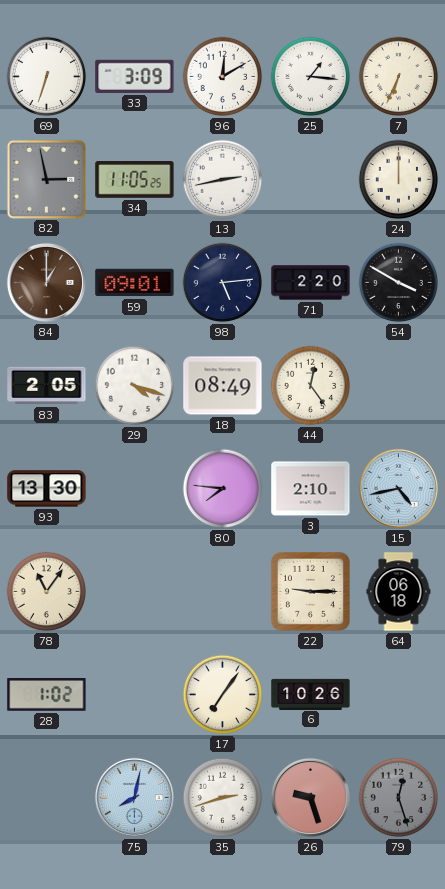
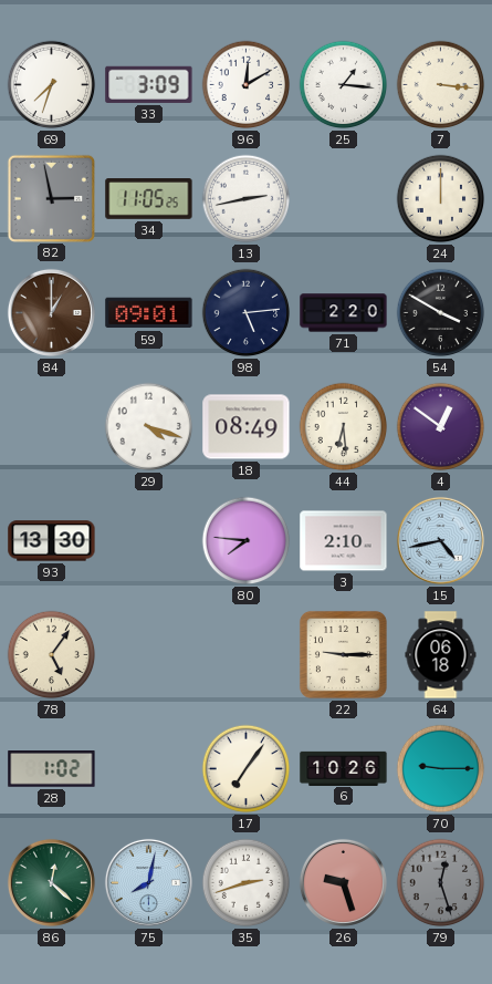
69: 6:33 -> 7:33
7: 6:34 -> 3:16
83: 2:05 -> none
44: 12:24 -> 6:29
4: none -> 12:51
78: 11:06 -> 5:06
70: none -> 9:15
86: none -> 12:22
